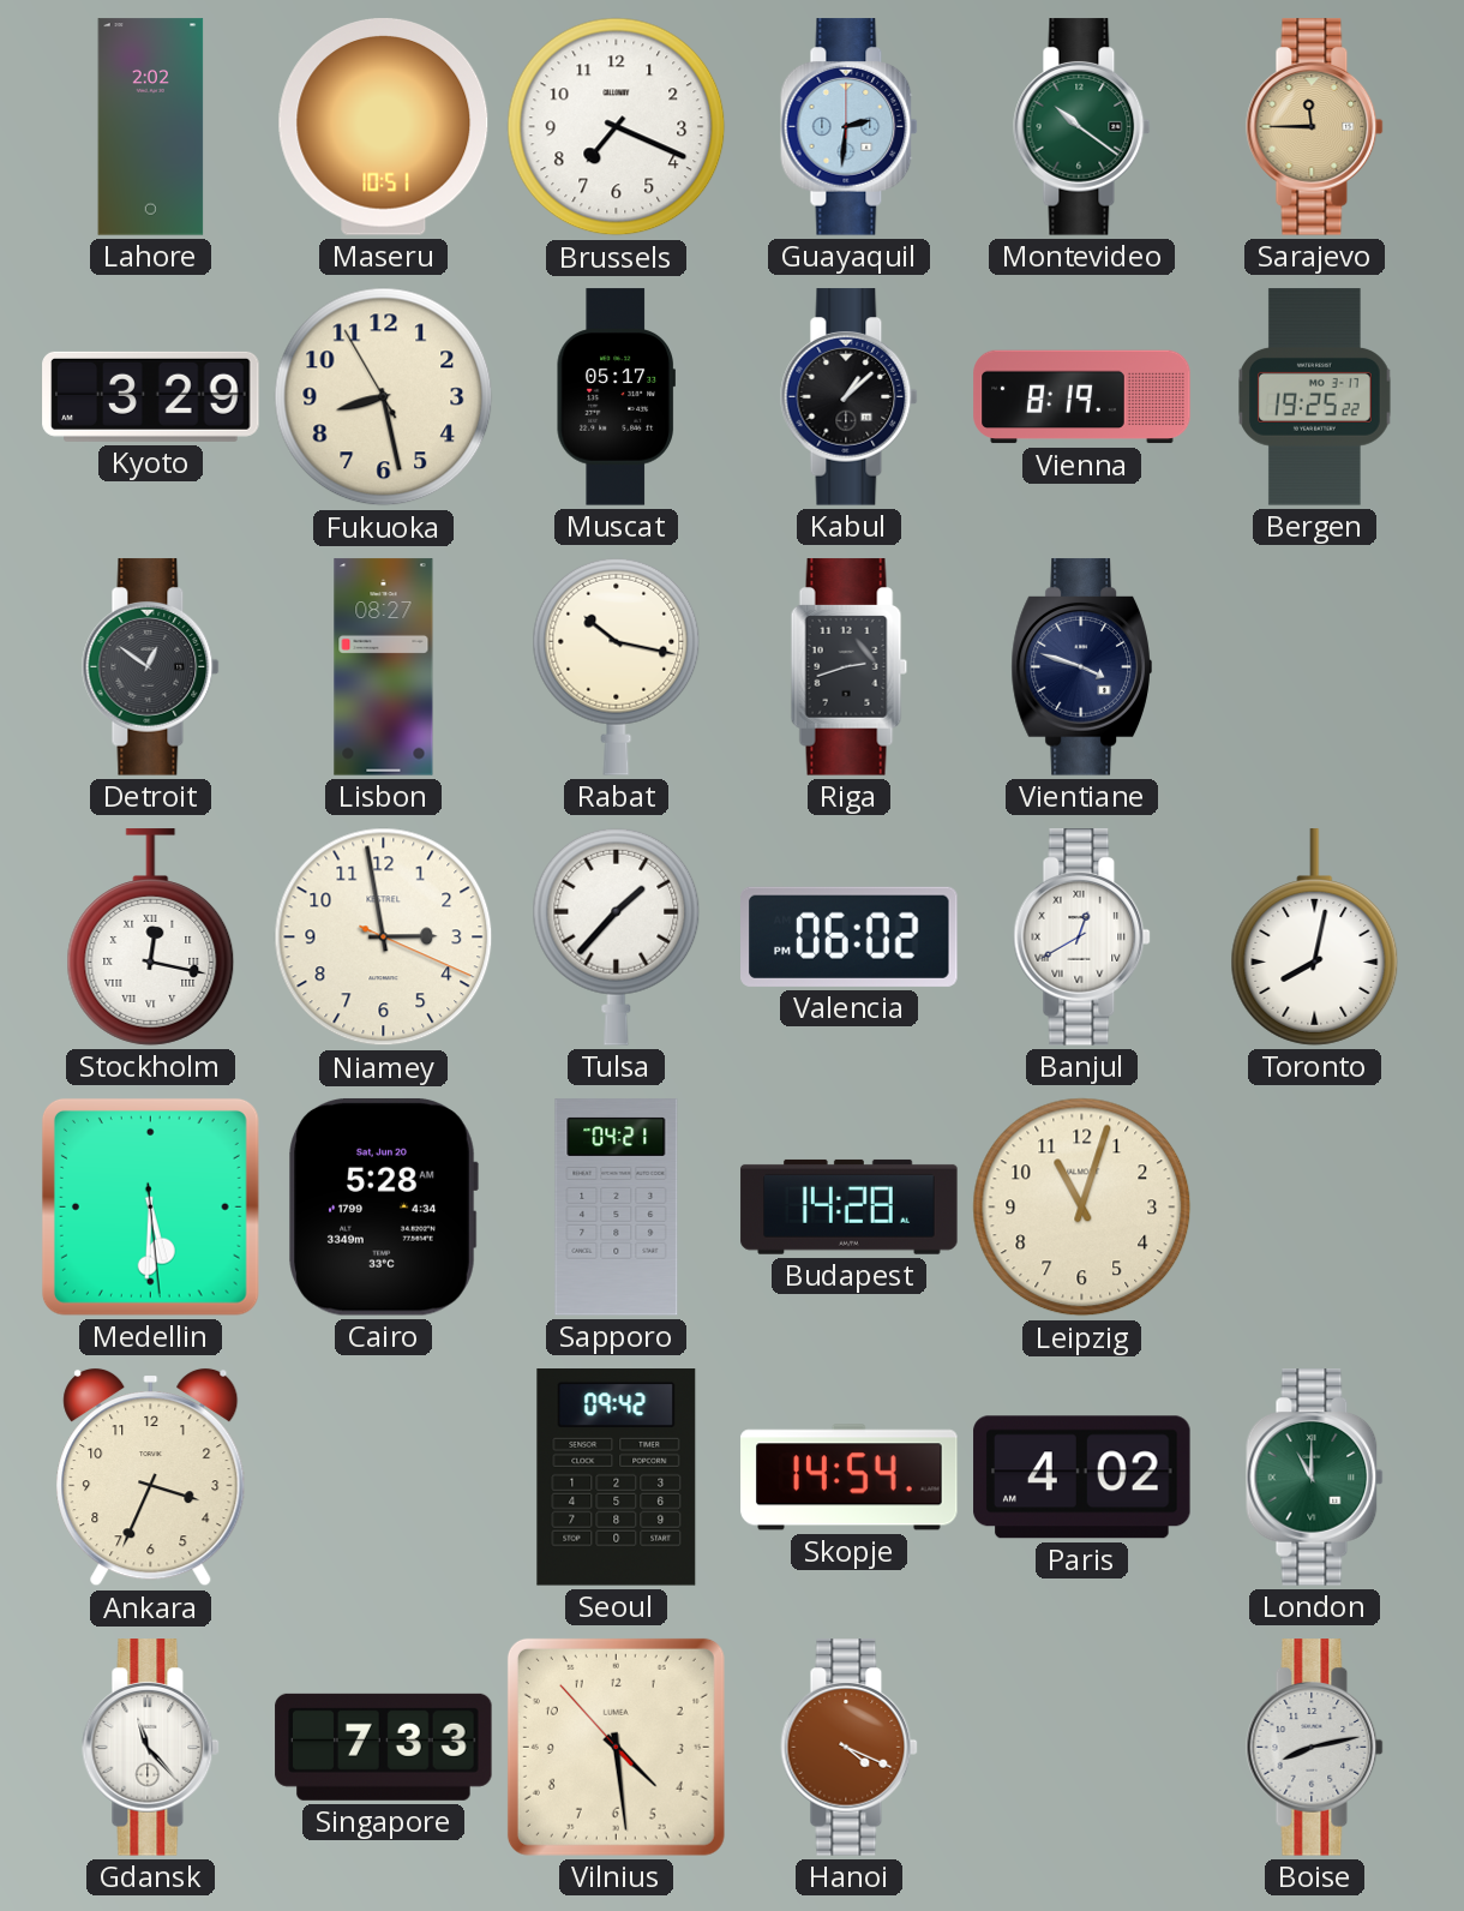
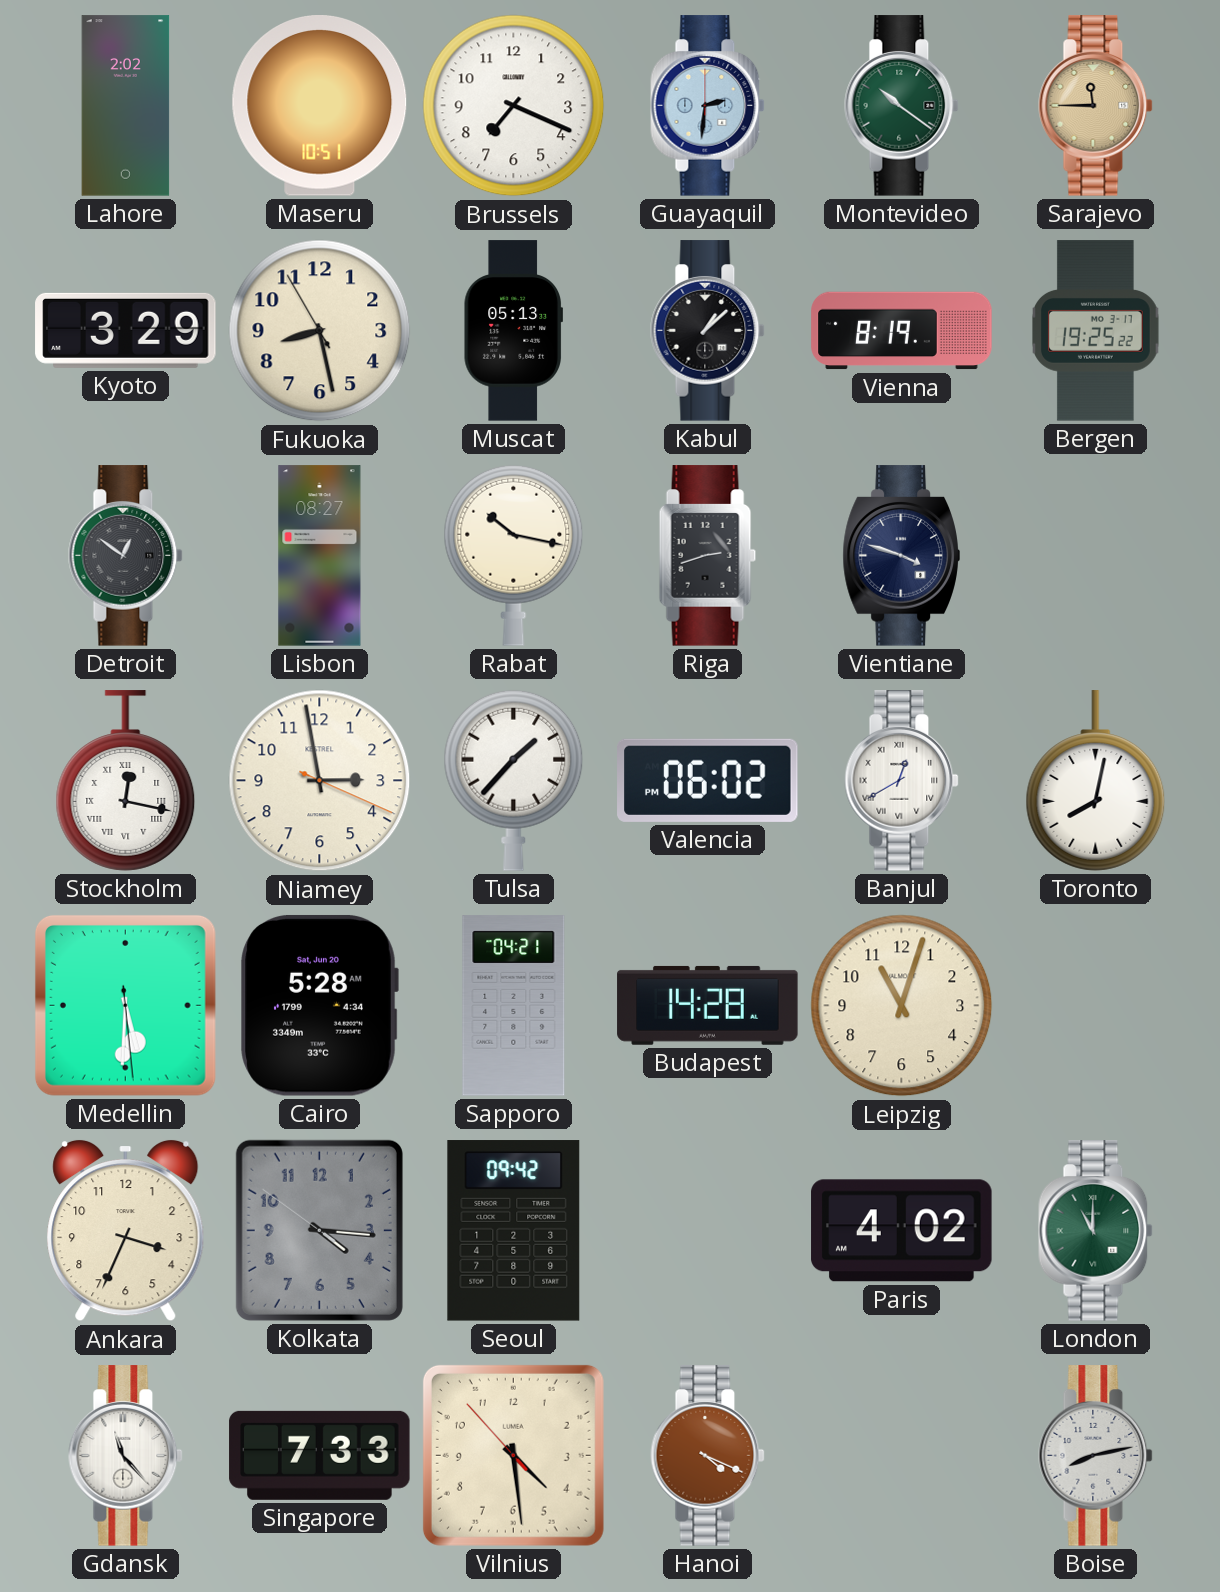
Muscat: 05:17 -> 05:13
Kolkata: none -> 4:15
Skopje: 14:54 -> none
